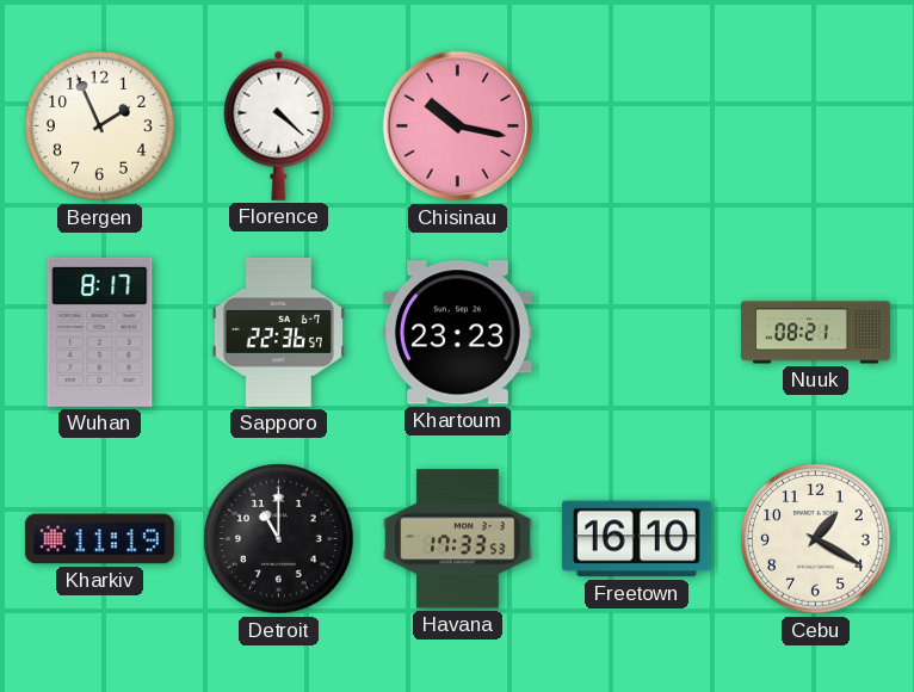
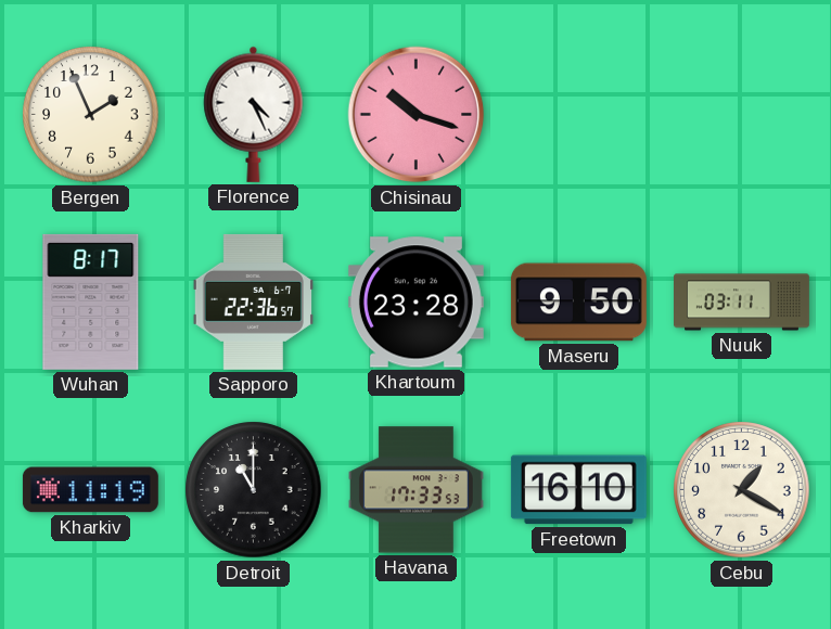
Florence: 4:22 -> 4:26
Chisinau: 10:17 -> 10:18
Khartoum: 23:23 -> 23:28
Maseru: none -> 9:50
Nuuk: 08:21 -> 03:11
